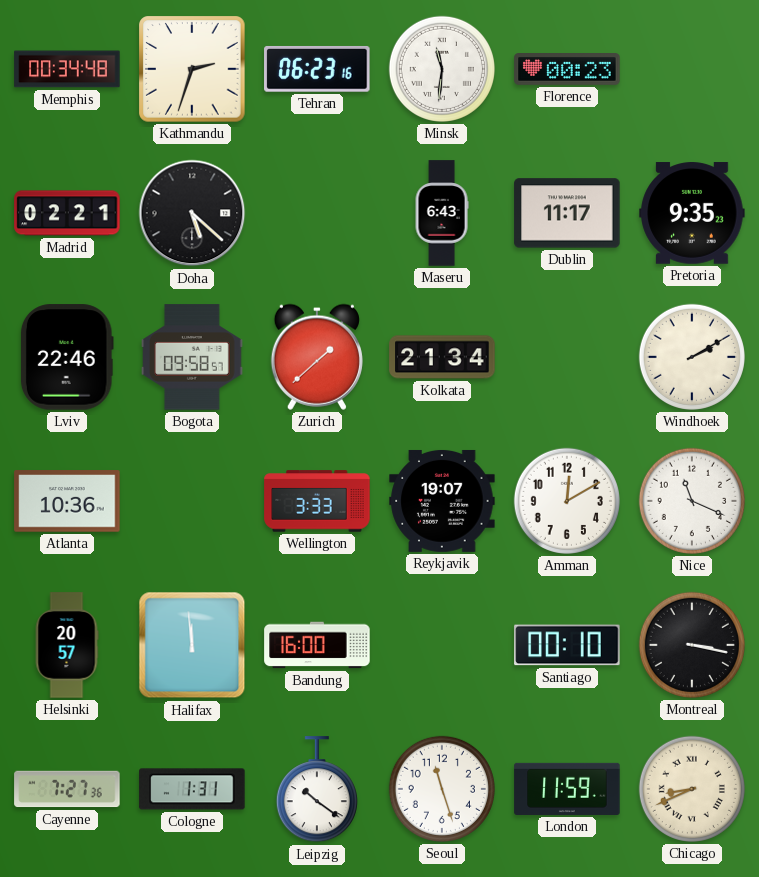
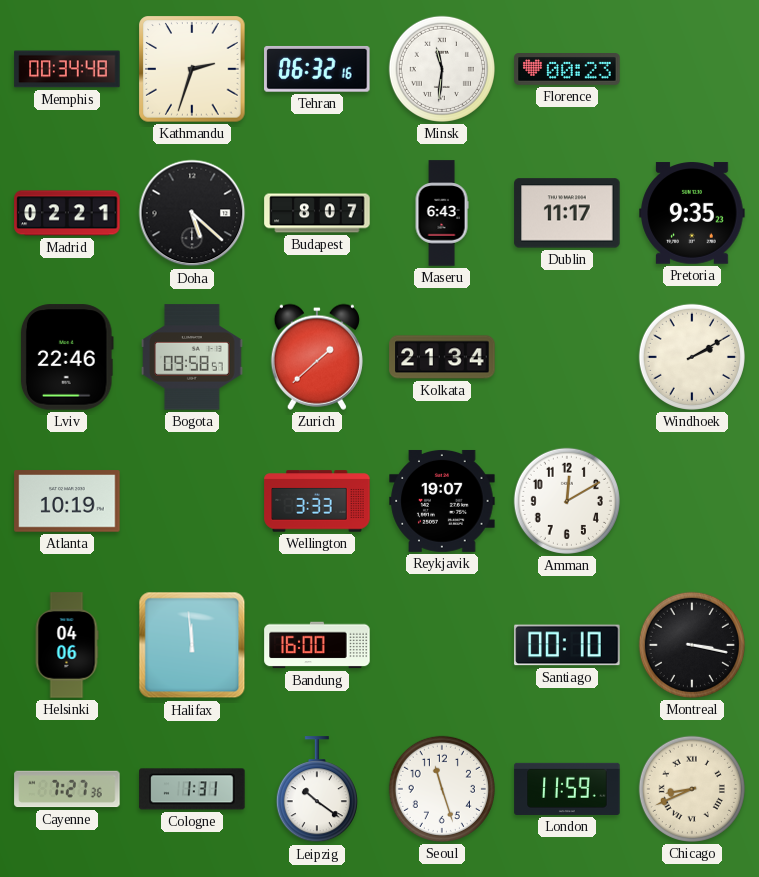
Tehran: 06:23 -> 06:32
Budapest: none -> 8:07
Atlanta: 10:36 -> 10:19
Nice: 11:19 -> none
Helsinki: 20:57 -> 04:06
